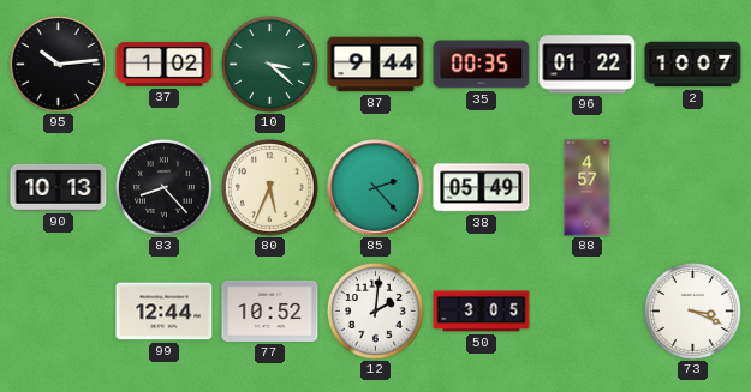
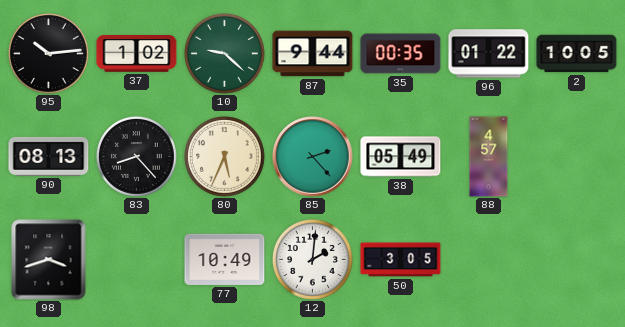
10: 3:22 -> 9:22
2: 10:07 -> 10:05
90: 10:13 -> 08:13
98: none -> 3:42
99: 12:44 -> none
77: 10:52 -> 10:49
73: 3:19 -> none
